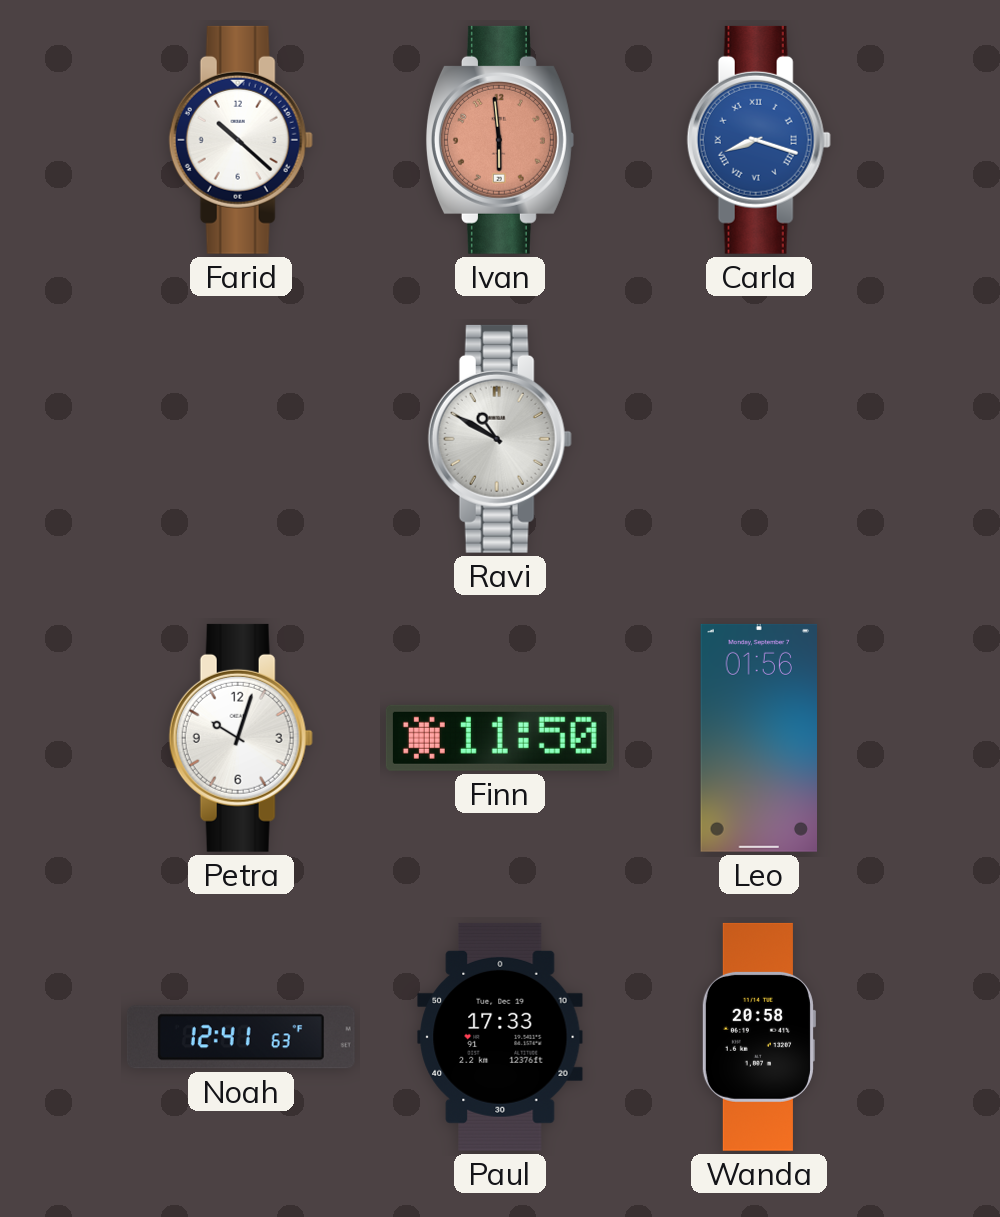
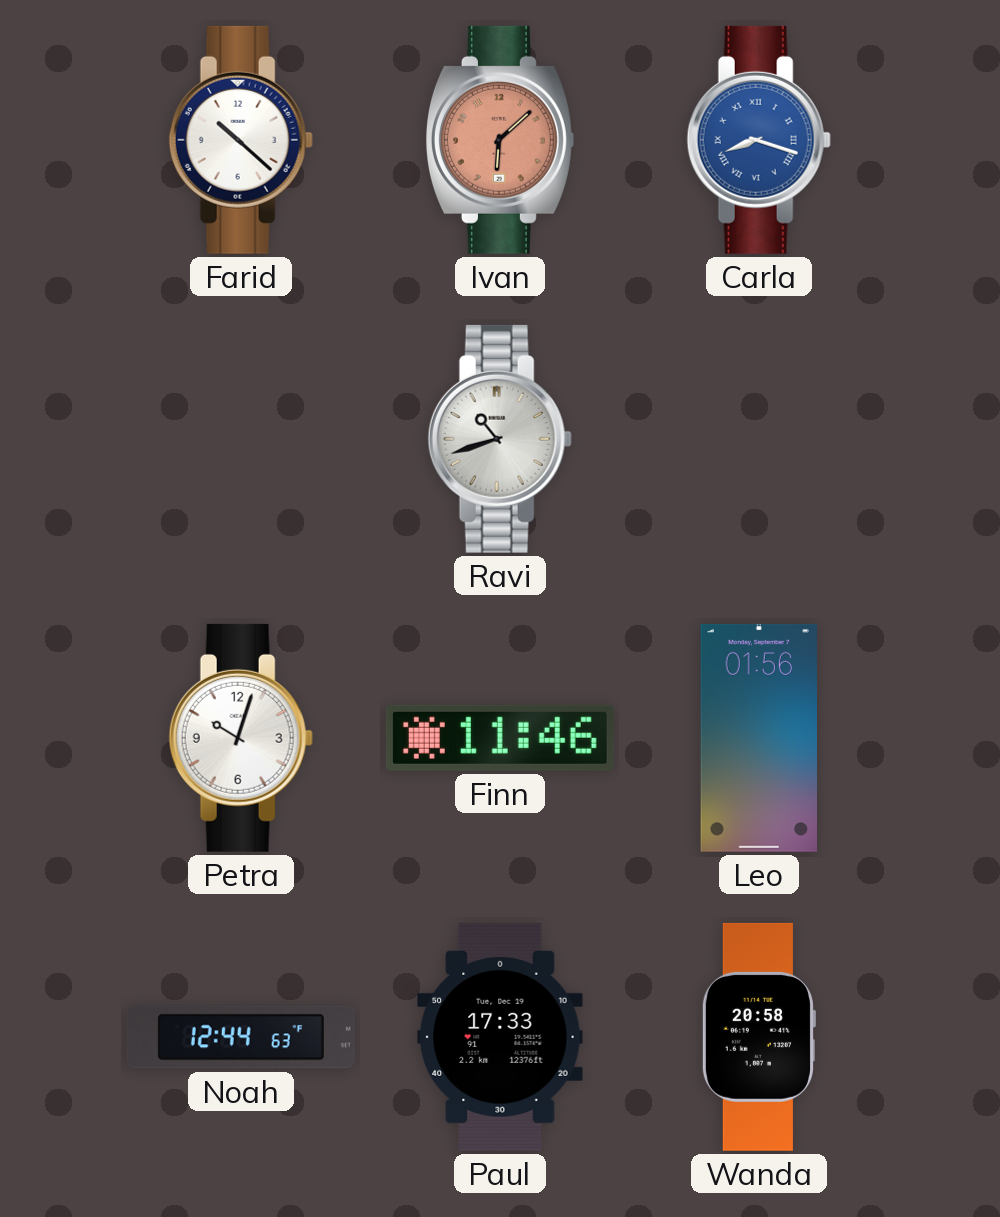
Ivan: 5:59 -> 6:08
Ravi: 10:50 -> 10:42
Finn: 11:50 -> 11:46
Noah: 12:41 -> 12:44
